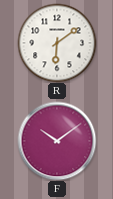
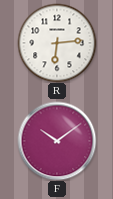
R: 6:09 -> 6:14
